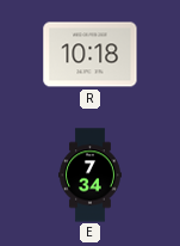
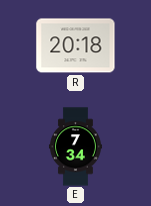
R: 10:18 -> 20:18
